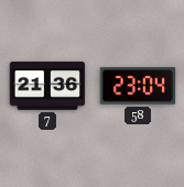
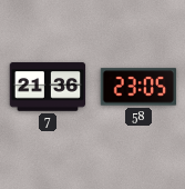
58: 23:04 -> 23:05
